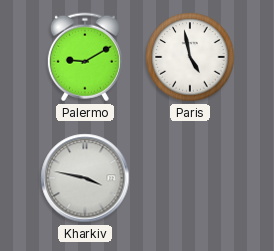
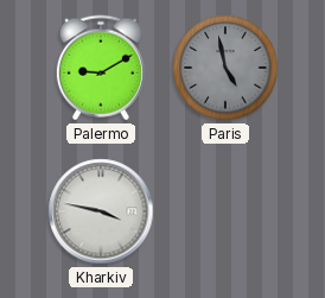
Paris dial: white -> grey
